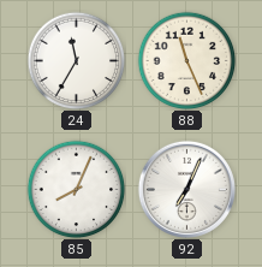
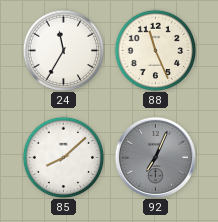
85: 8:04 -> 8:08
92 dial: white -> grey
